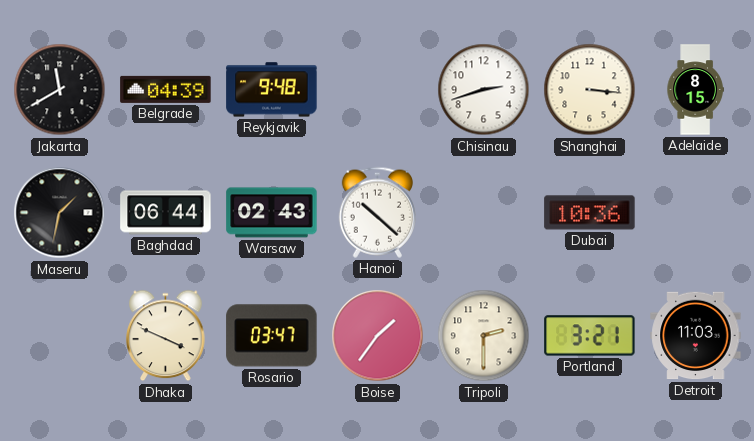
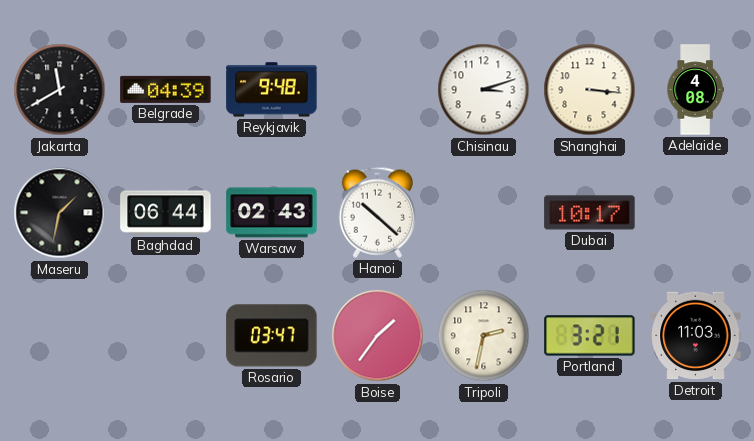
Chisinau: 2:42 -> 3:12
Adelaide: 8:15 -> 4:08
Dubai: 10:36 -> 10:17
Dhaka: 3:49 -> none
Tripoli: 2:30 -> 2:32
